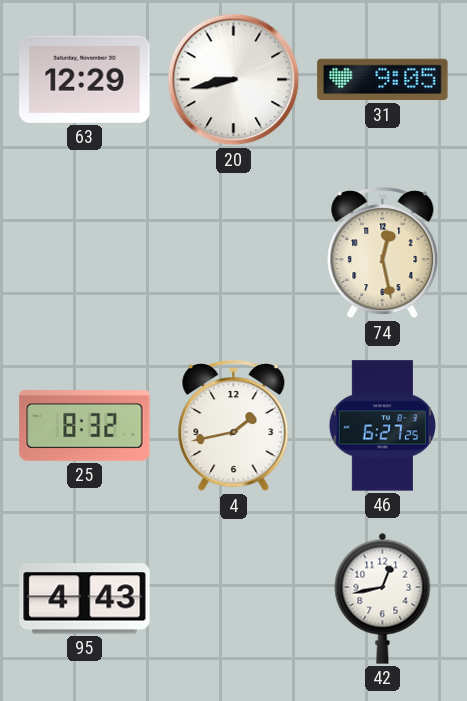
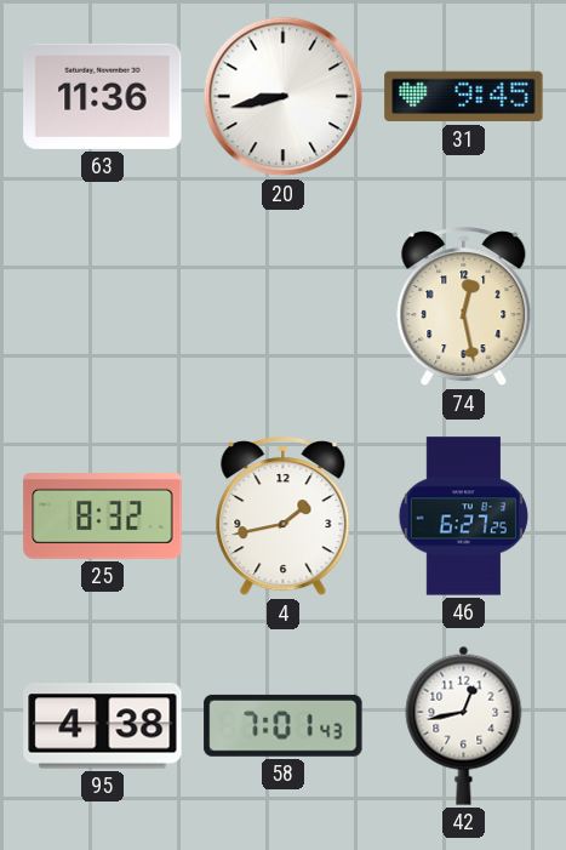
63: 12:29 -> 11:36
31: 9:05 -> 9:45
95: 4:43 -> 4:38
58: none -> 7:01
